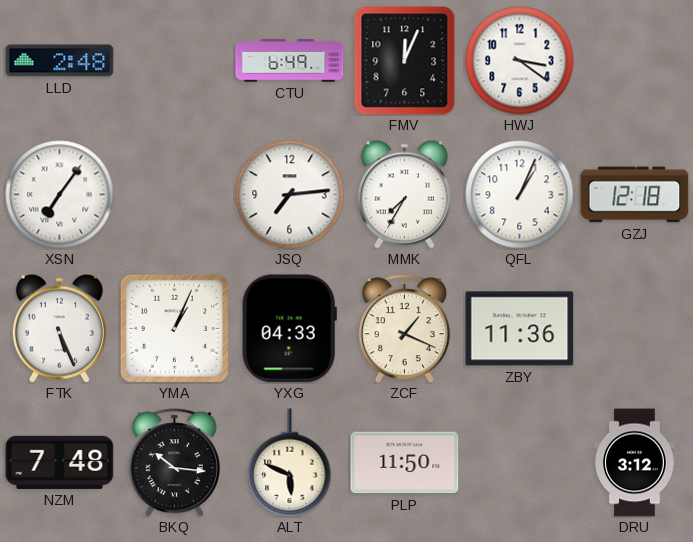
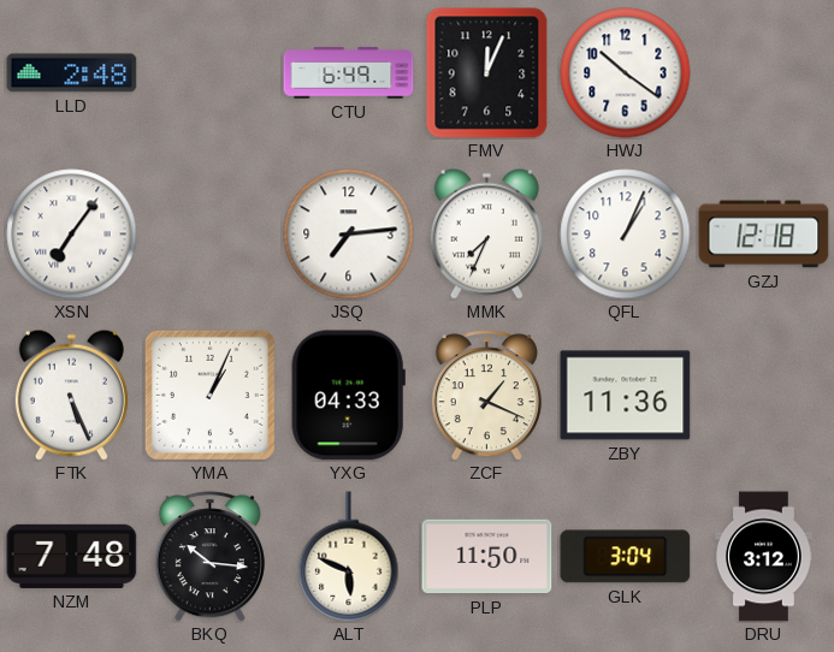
HWJ: 3:21 -> 10:21
MMK: 7:35 -> 7:34
GLK: none -> 3:04
